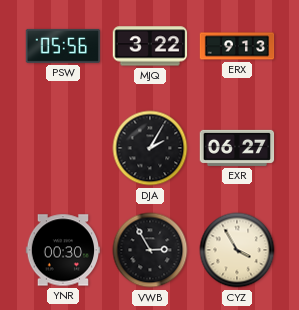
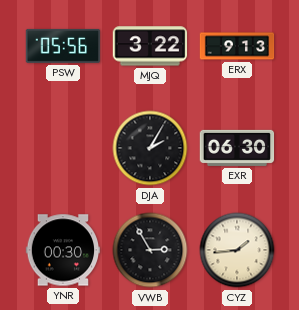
EXR: 06:27 -> 06:30
CYZ: 3:55 -> 1:44
